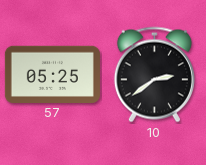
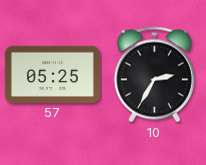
10: 2:39 -> 2:35
